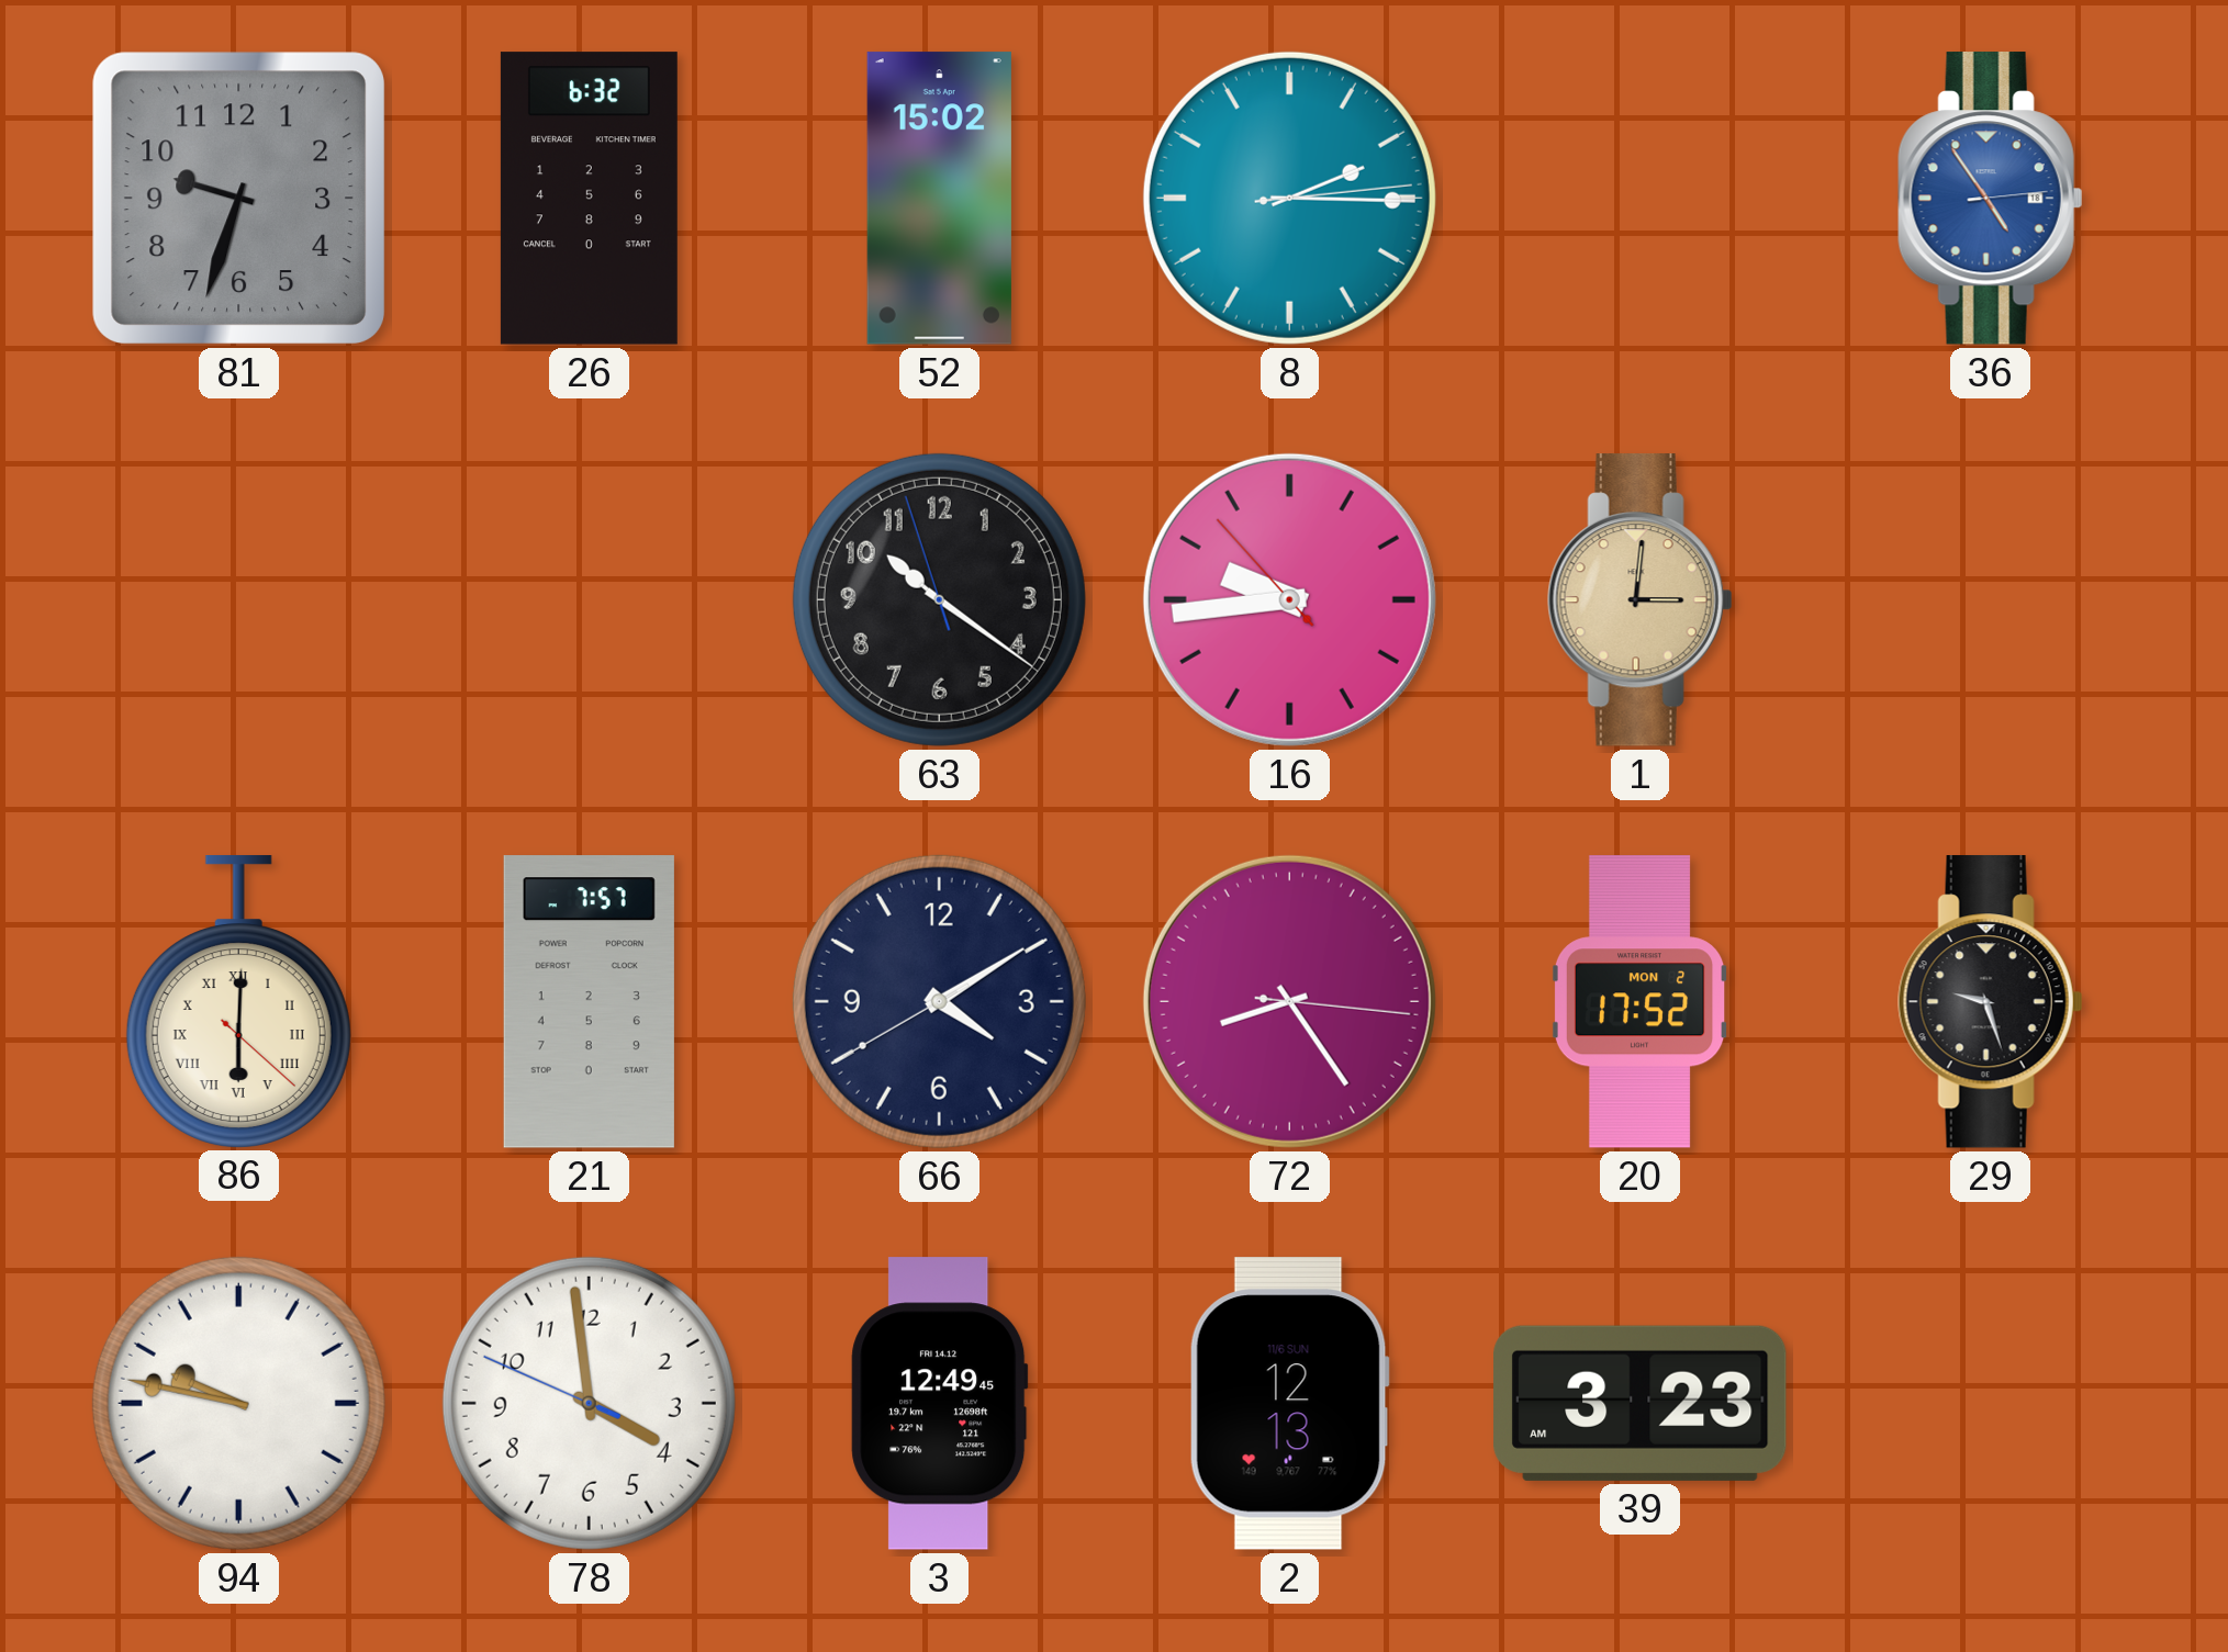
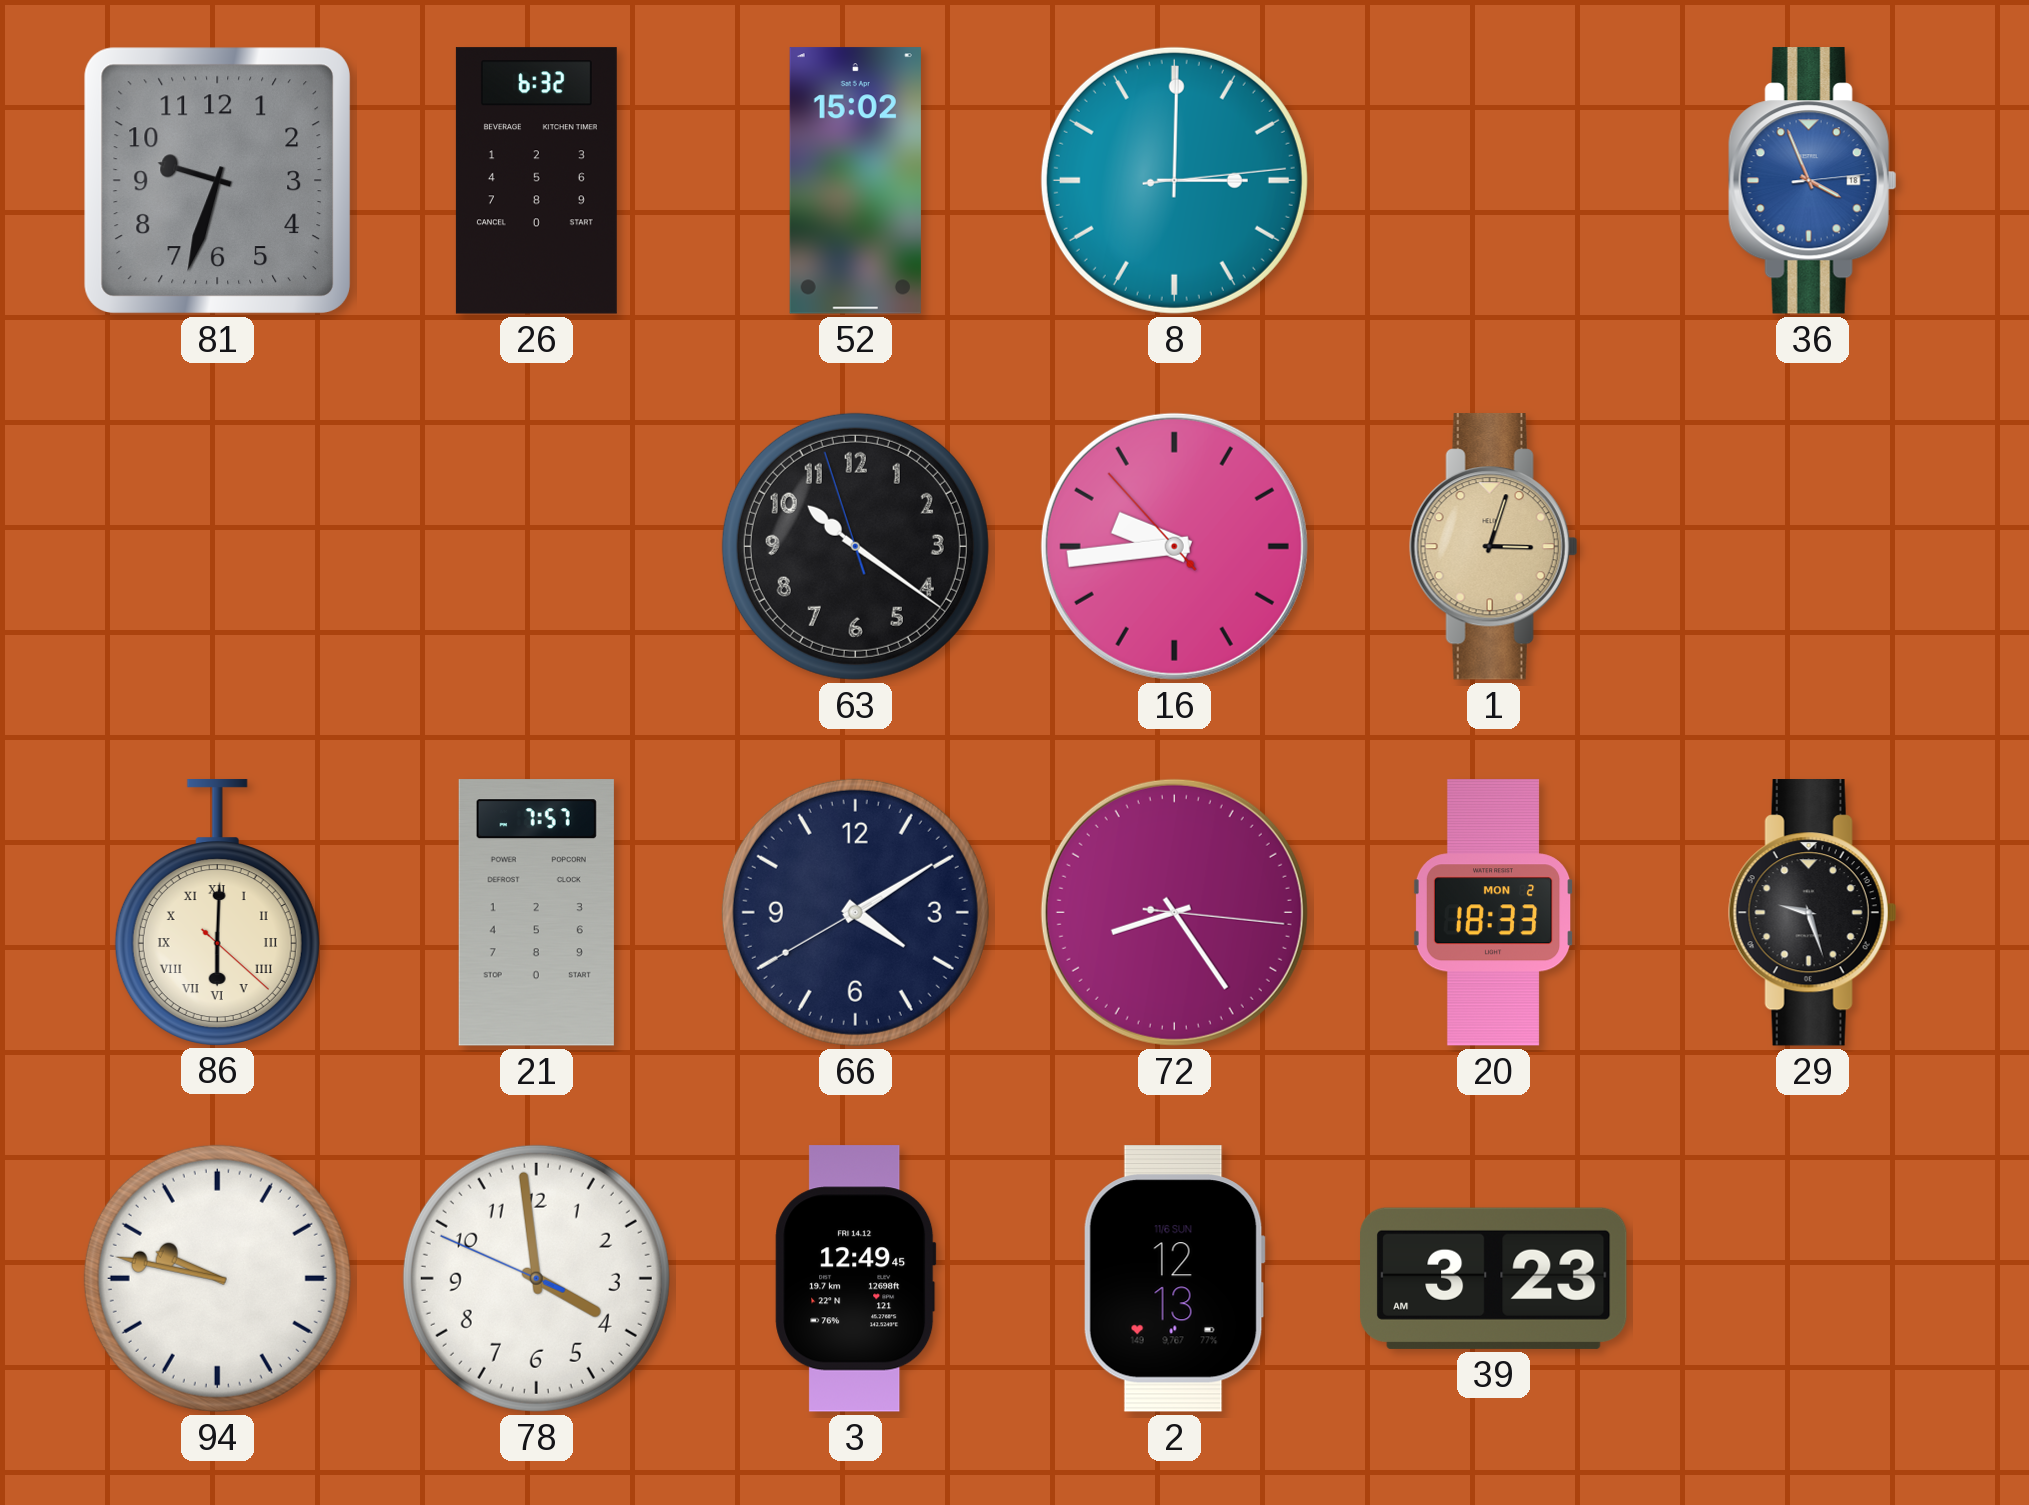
8: 2:15 -> 3:00
36: 4:54 -> 3:56
1: 3:01 -> 3:03
20: 17:52 -> 18:33
